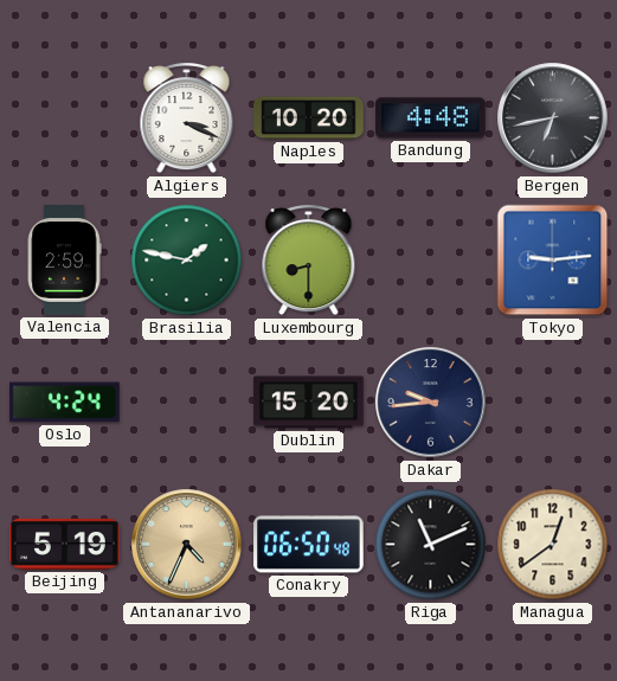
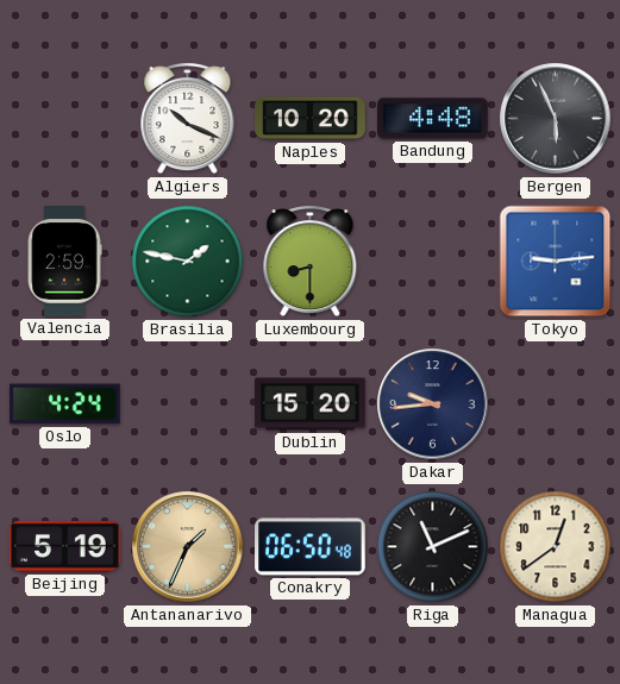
Algiers: 3:19 -> 10:19
Bergen: 6:43 -> 5:56
Antananarivo: 4:34 -> 1:34
